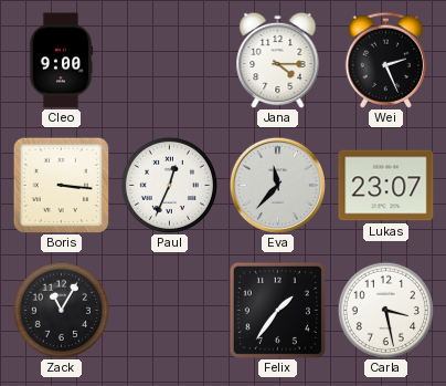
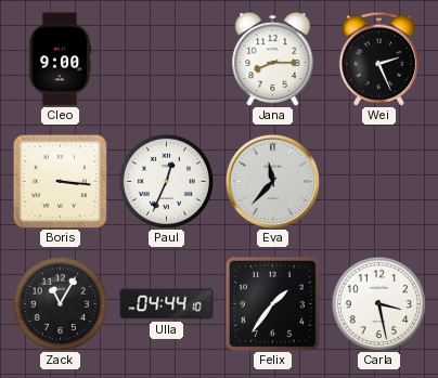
Jana: 4:15 -> 8:15
Lukas: 23:07 -> none
Ulla: none -> 04:44
